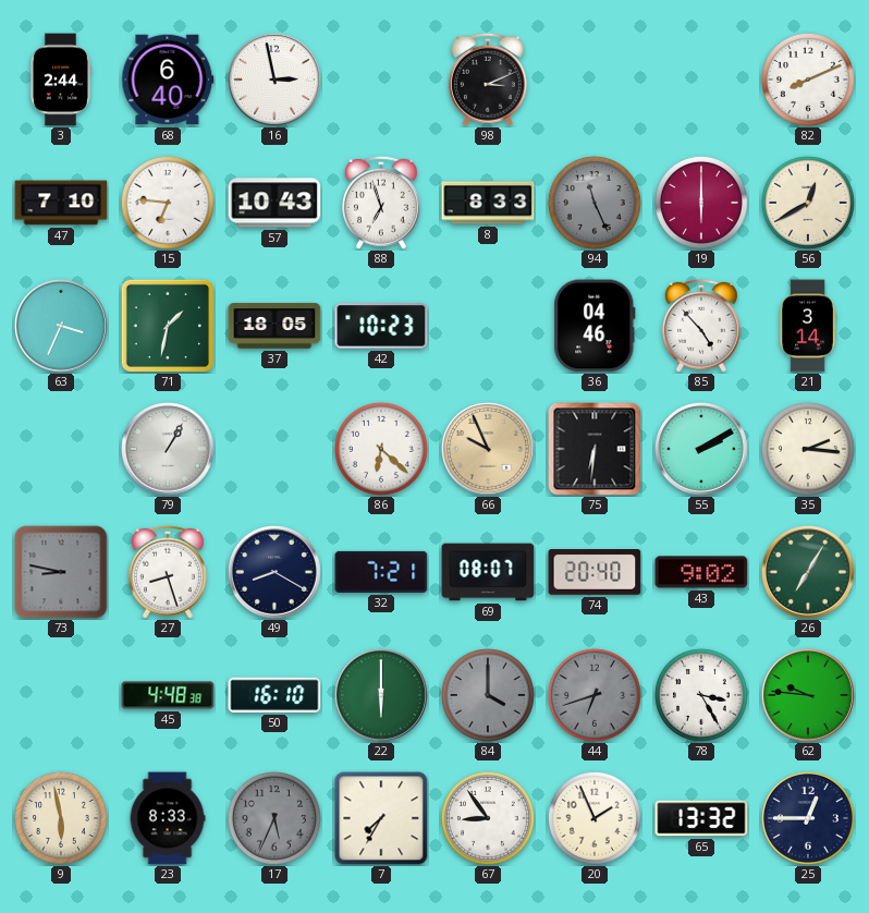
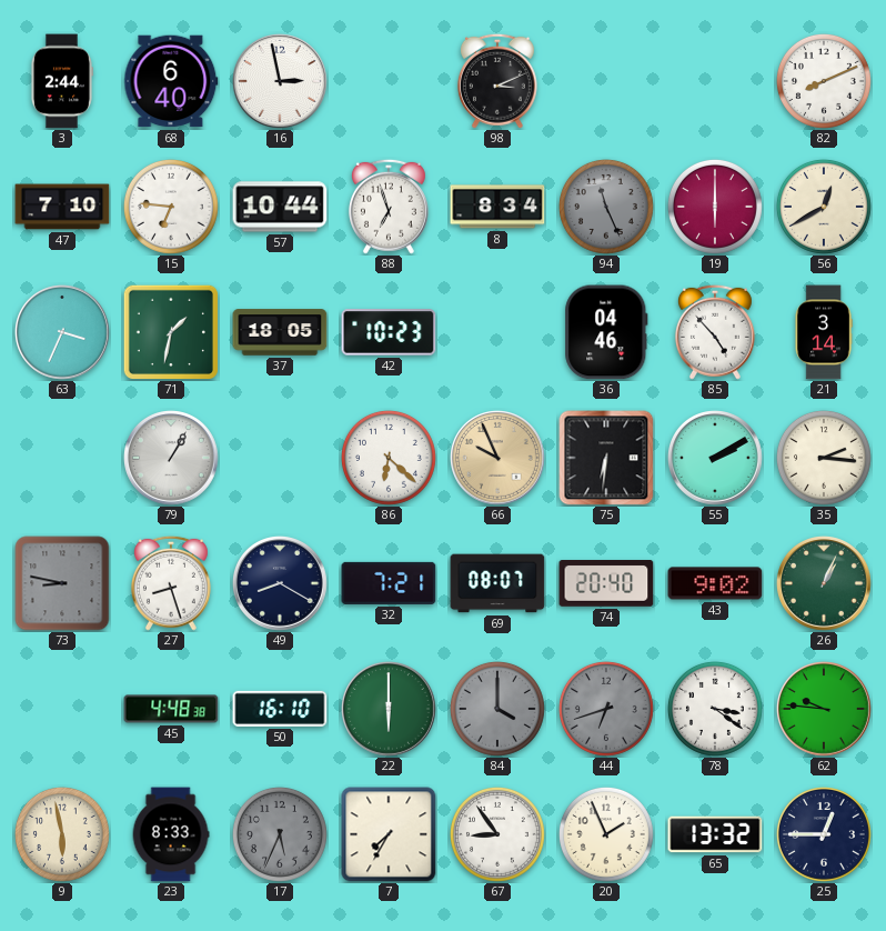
57: 10:43 -> 10:44
8: 8:33 -> 8:34
26: 7:05 -> 1:04
78: 3:25 -> 3:21
